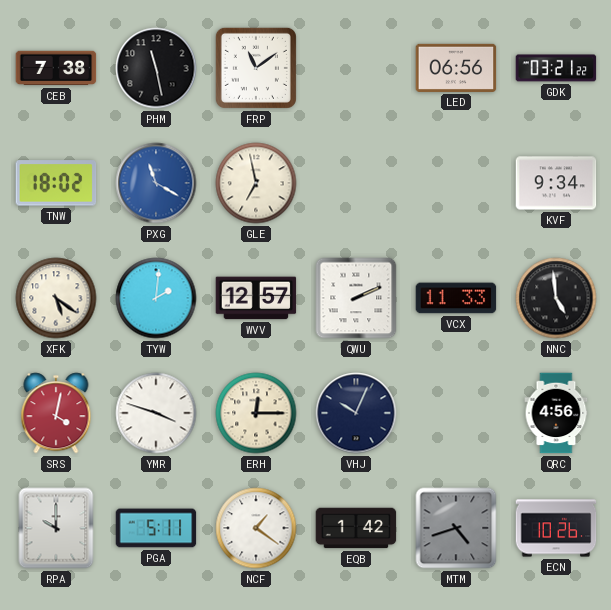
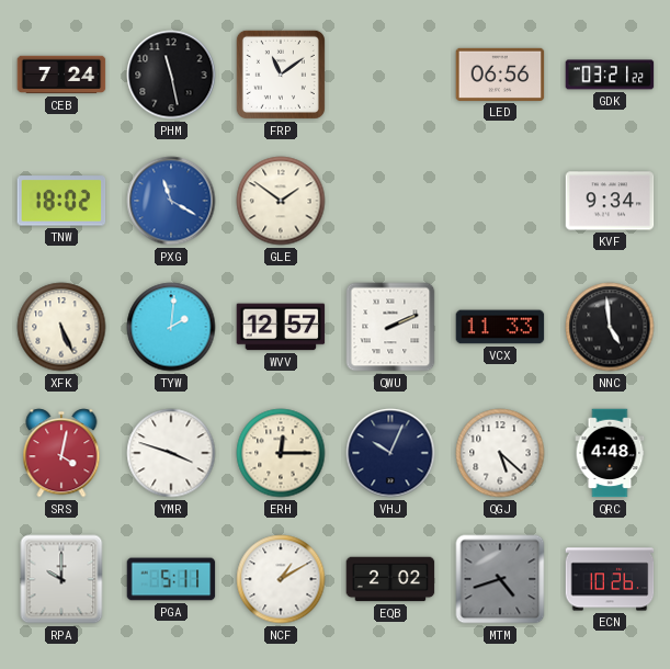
CEB: 7:38 -> 7:24
GLE: 6:58 -> 1:51
XFK: 5:21 -> 5:26
QGJ: none -> 5:22
QRC: 4:56 -> 4:48
NCF: 1:21 -> 1:10
EQB: 1:42 -> 2:02
